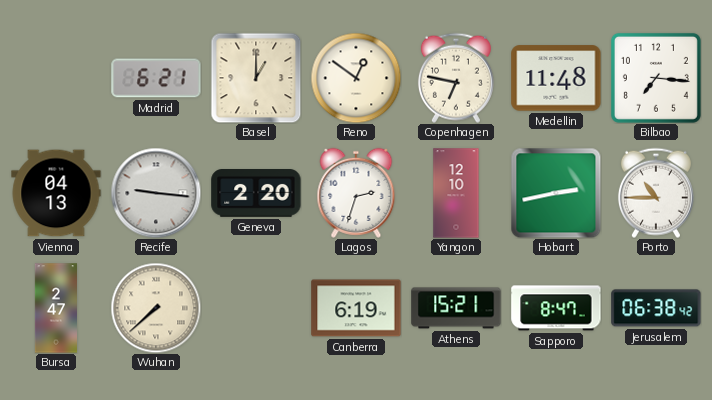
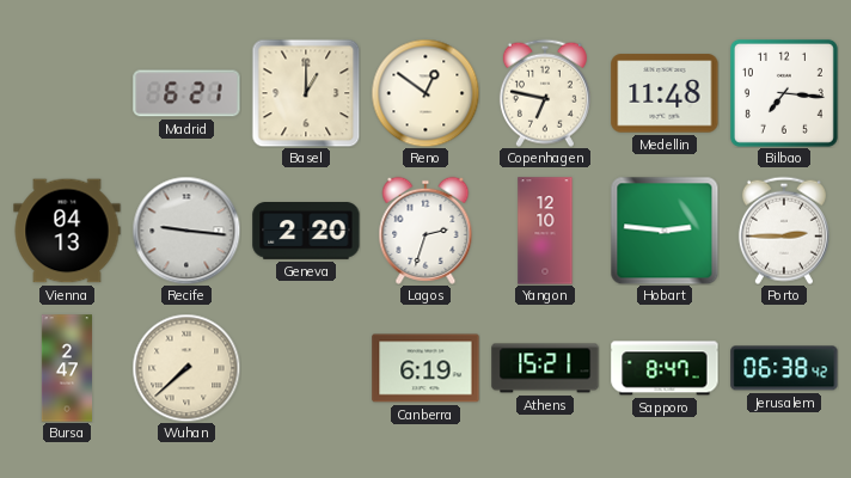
Hobart: 2:43 -> 2:46
Porto: 10:45 -> 2:45
